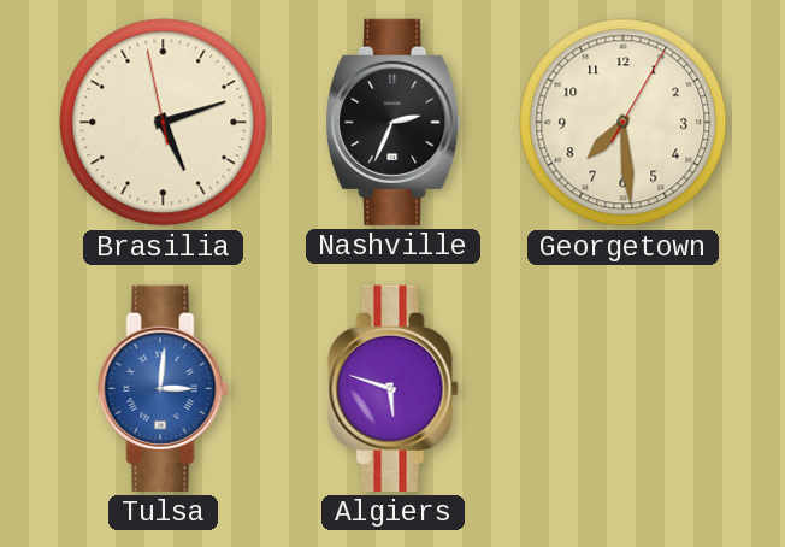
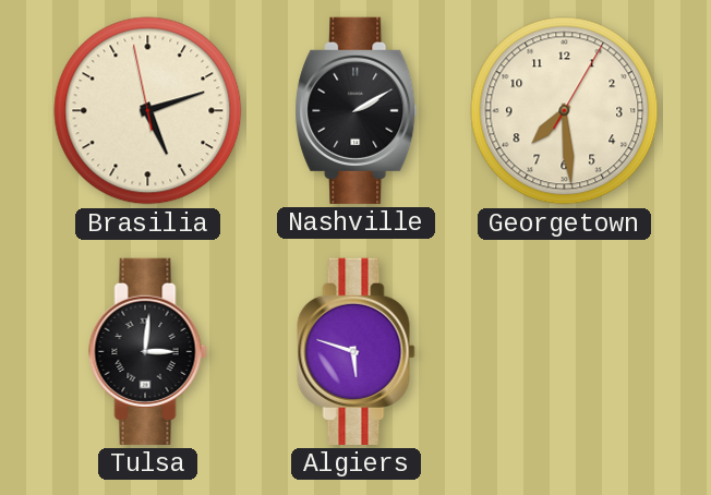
Nashville: 2:34 -> 2:10
Tulsa dial: blue -> black
